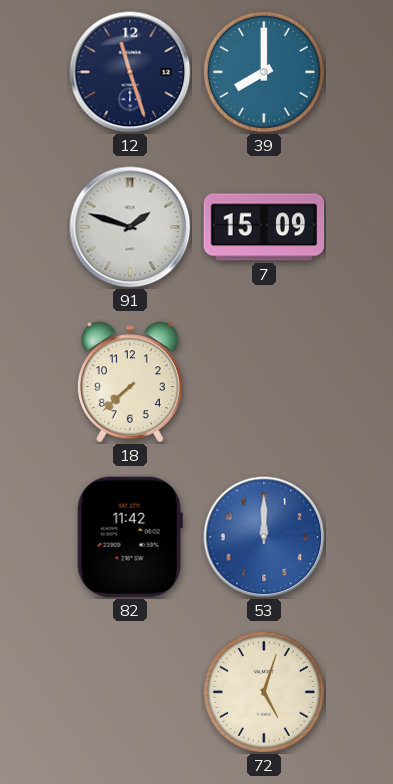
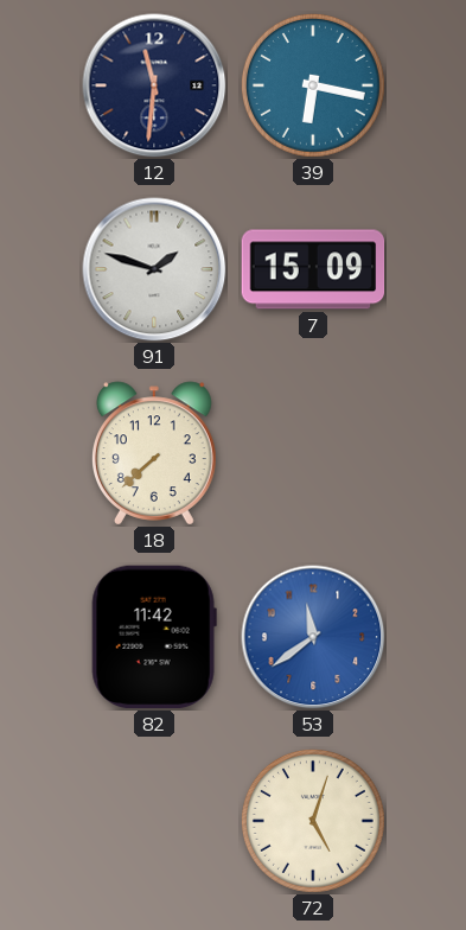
12: 11:27 -> 11:31
39: 8:00 -> 6:17
53: 12:00 -> 11:39
